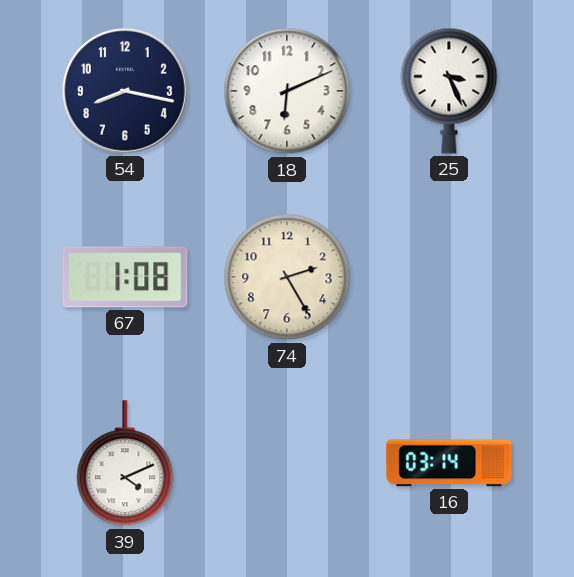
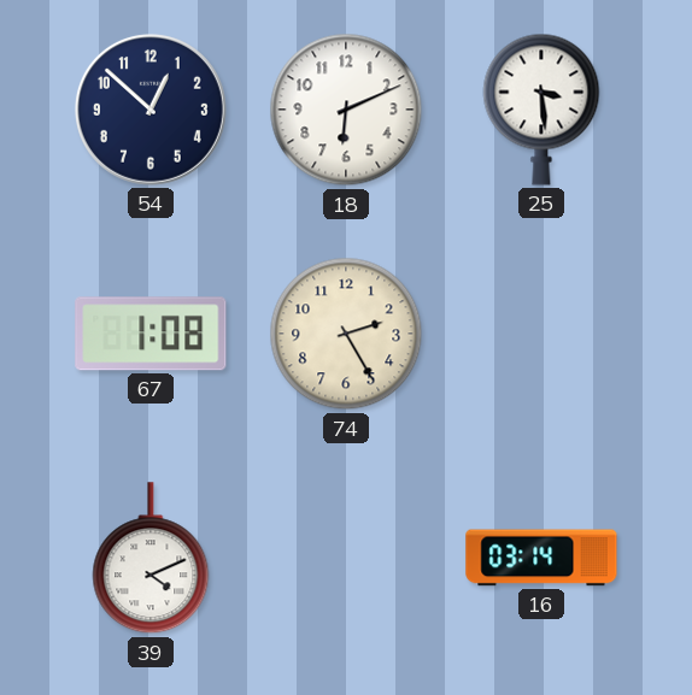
54: 8:17 -> 12:52
25: 3:26 -> 3:29
